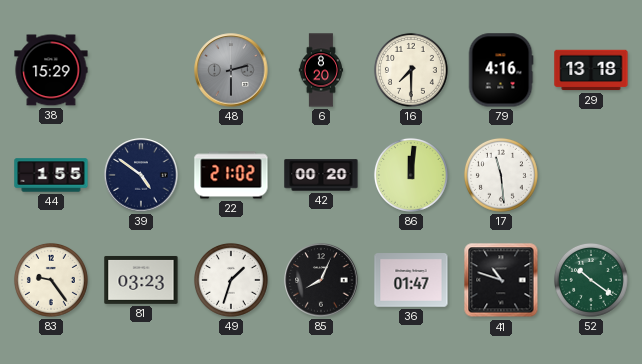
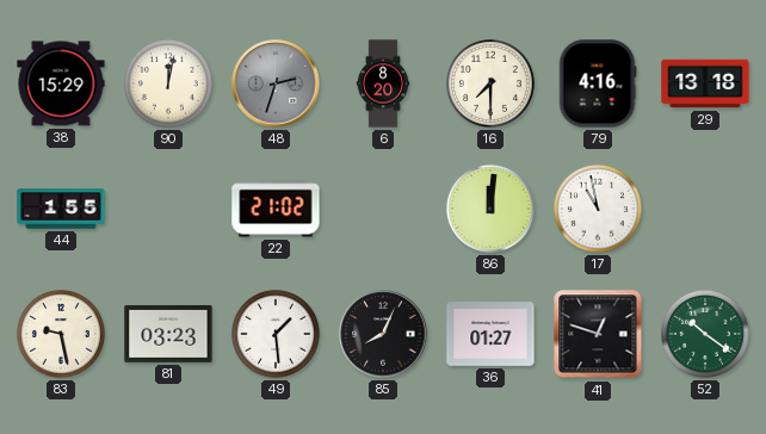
90: none -> 12:02
48: 2:30 -> 2:33
39: 4:51 -> none
42: 00:20 -> none
17: 11:29 -> 10:58
83: 9:24 -> 9:28
49: 1:33 -> 1:29
36: 01:47 -> 01:27
41: 10:48 -> 12:48
